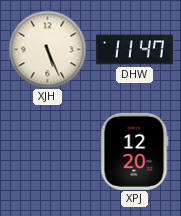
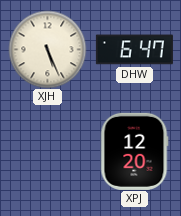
DHW: 11:47 -> 6:47
